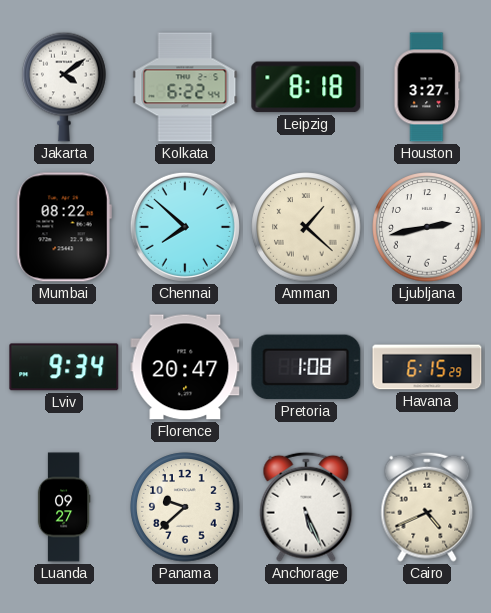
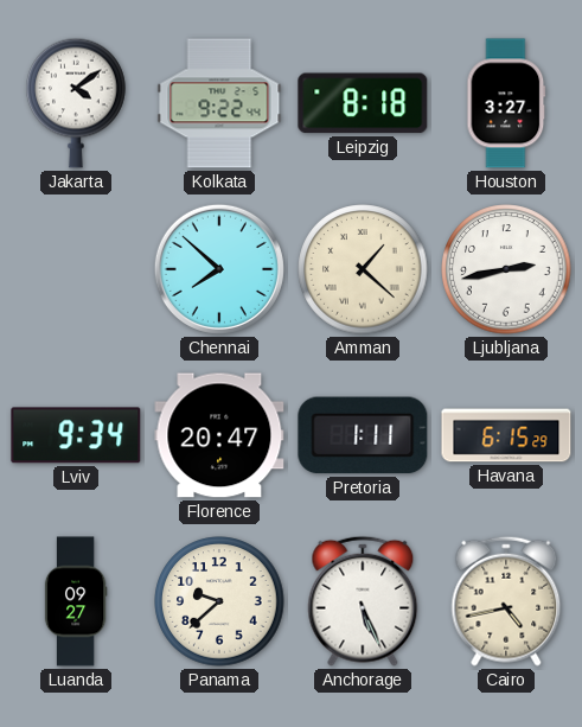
Kolkata: 6:22 -> 9:22
Mumbai: 08:22 -> none
Pretoria: 1:08 -> 1:11
Cairo: 4:41 -> 4:43
